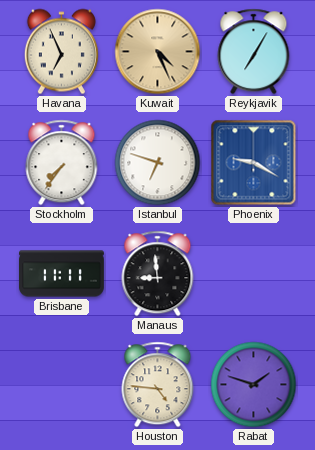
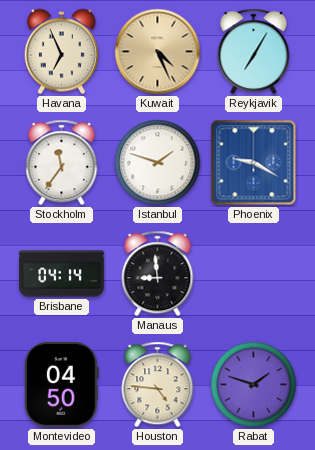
Stockholm: 7:36 -> 11:36
Istanbul: 6:48 -> 1:48
Brisbane: 11:11 -> 04:14
Montevideo: none -> 04:50
